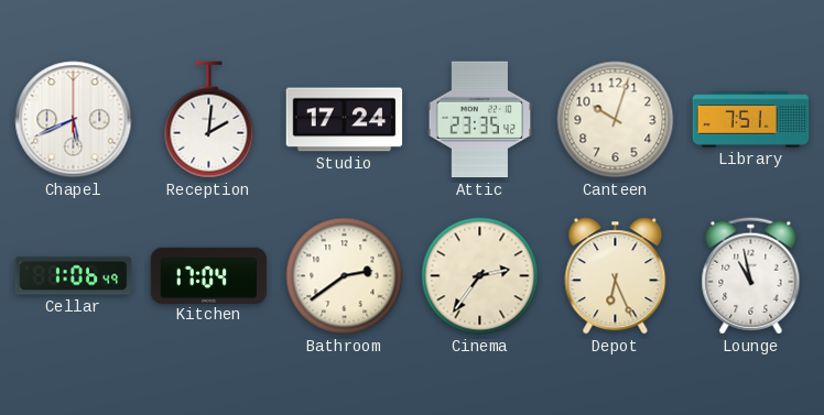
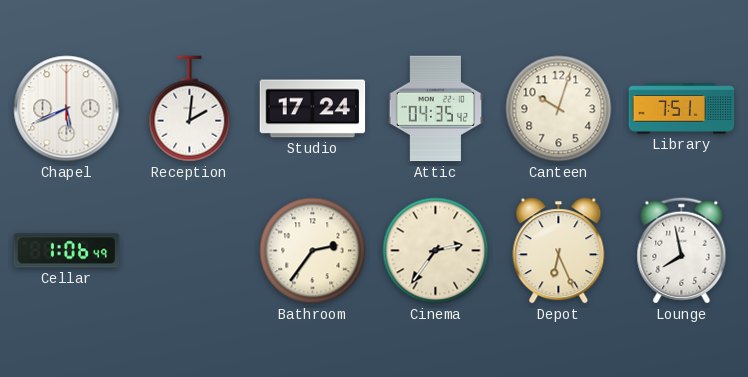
Attic: 23:35 -> 04:35
Kitchen: 17:04 -> none
Bathroom: 2:39 -> 2:36
Lounge: 10:58 -> 7:58
